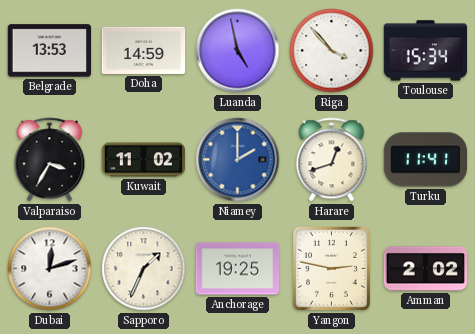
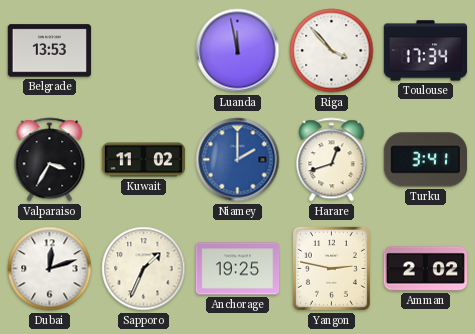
Doha: 14:59 -> none
Luanda: 4:58 -> 11:58
Toulouse: 15:34 -> 17:34
Turku: 11:41 -> 3:41
